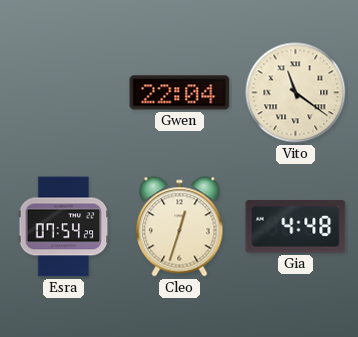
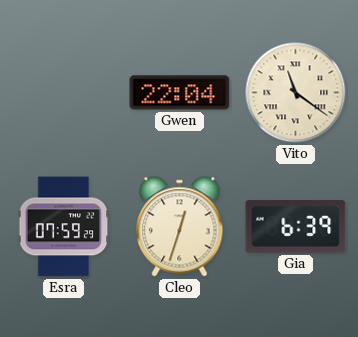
Esra: 07:54 -> 07:59
Gia: 4:48 -> 6:39
